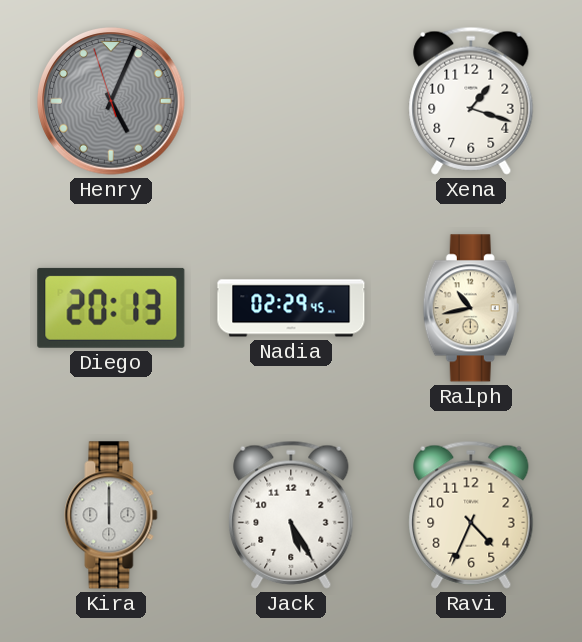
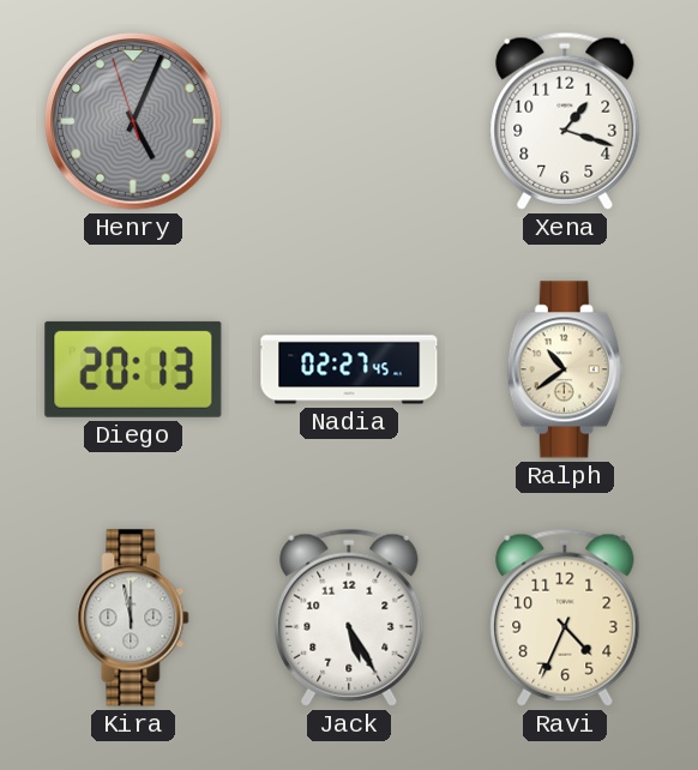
Nadia: 02:29 -> 02:27
Ralph: 10:43 -> 10:39
Kira: 12:00 -> 11:58
